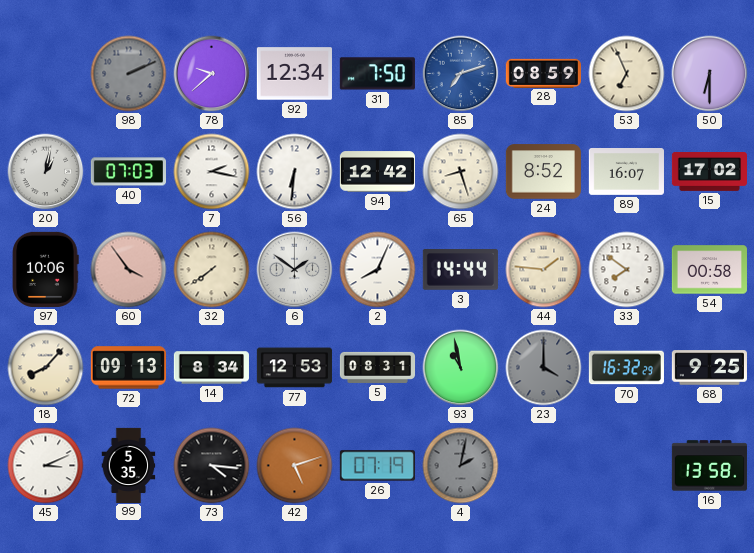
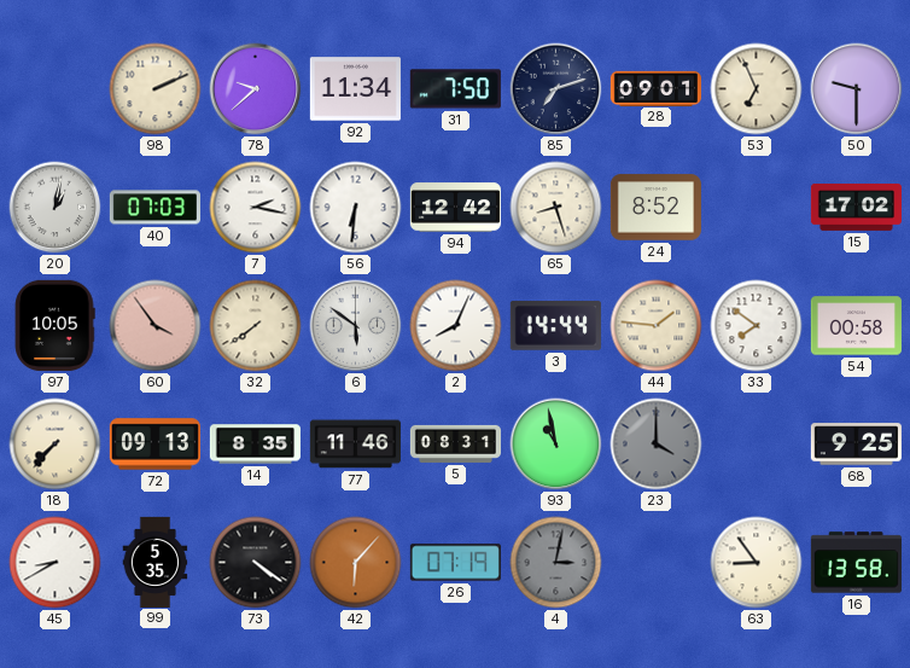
98 dial: grey -> cream
92: 12:34 -> 11:34
85 dial: blue -> navy
28: 08:59 -> 09:01
50: 6:30 -> 9:30
89: 16:07 -> none
97: 10:06 -> 10:05
6: 1:51 -> 5:51
18: 8:07 -> 7:37
14: 8:34 -> 8:35
77: 12:53 -> 11:46
70: 16:32 -> none
45: 3:11 -> 8:40
73: 4:16 -> 4:21
42: 5:12 -> 6:07
4: 2:02 -> 3:02
63: none -> 8:54
